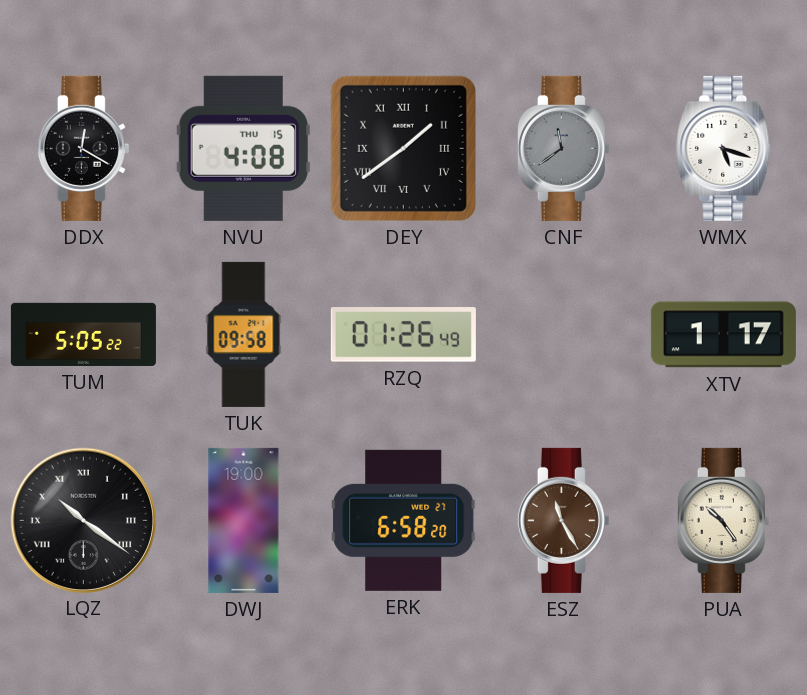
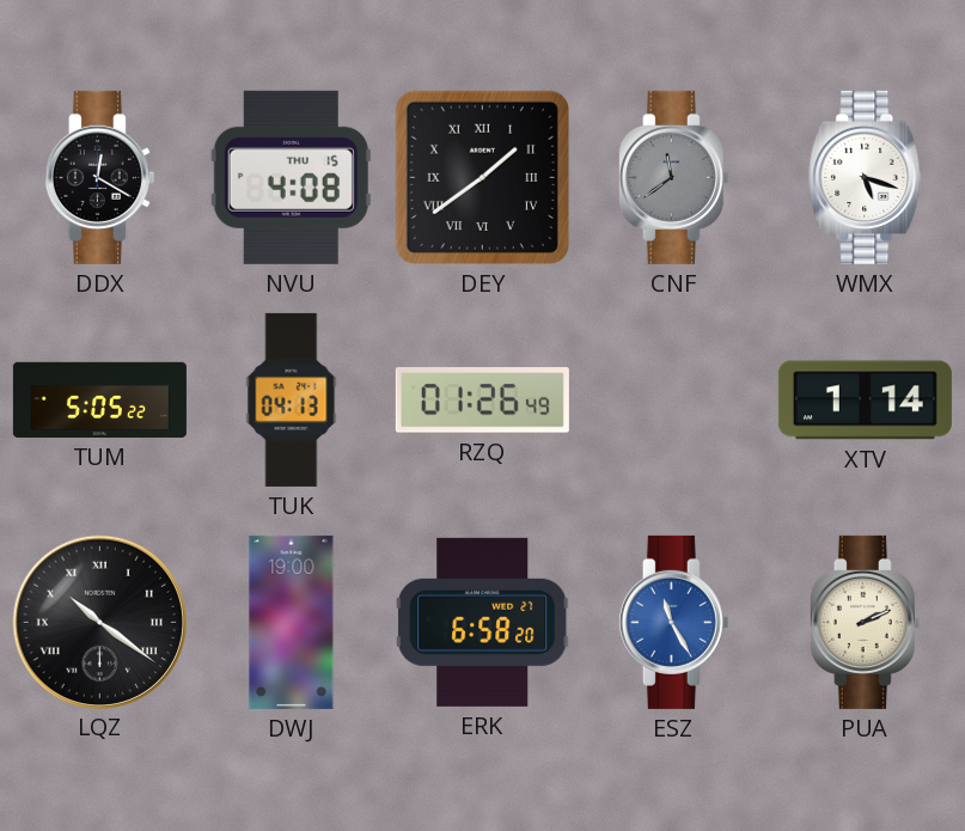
TUK: 09:58 -> 04:13
XTV: 1:17 -> 1:14
ESZ dial: brown -> blue
PUA: 10:24 -> 2:11
